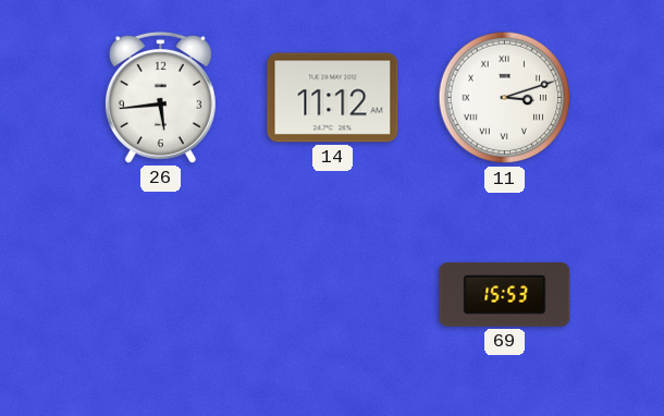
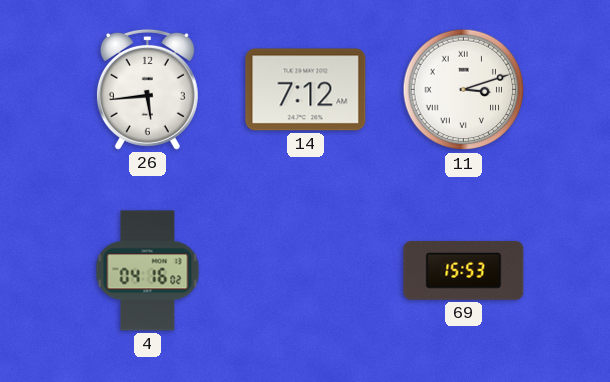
14: 11:12 -> 7:12
4: none -> 04:16
